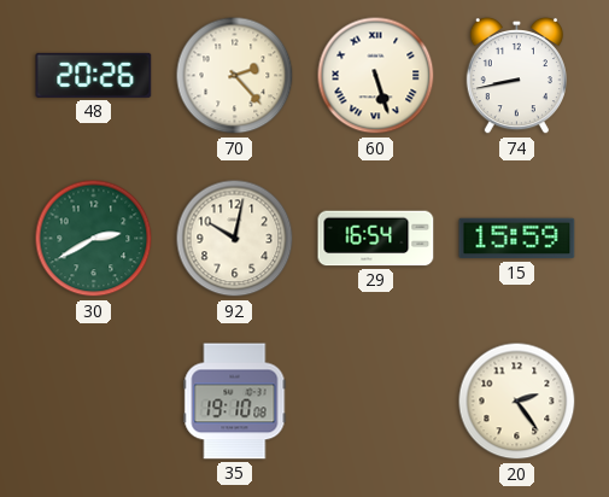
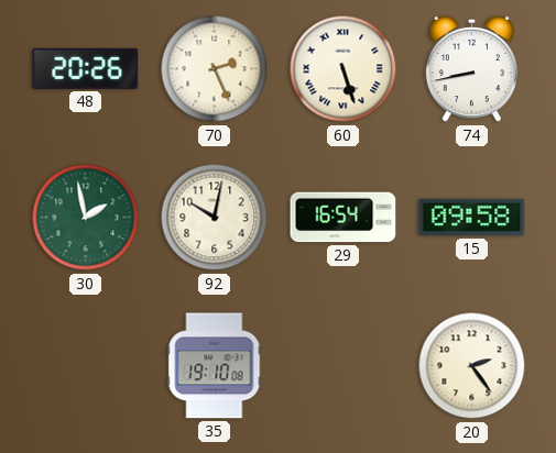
70: 2:23 -> 2:26
30: 2:40 -> 1:58
15: 15:59 -> 09:58
